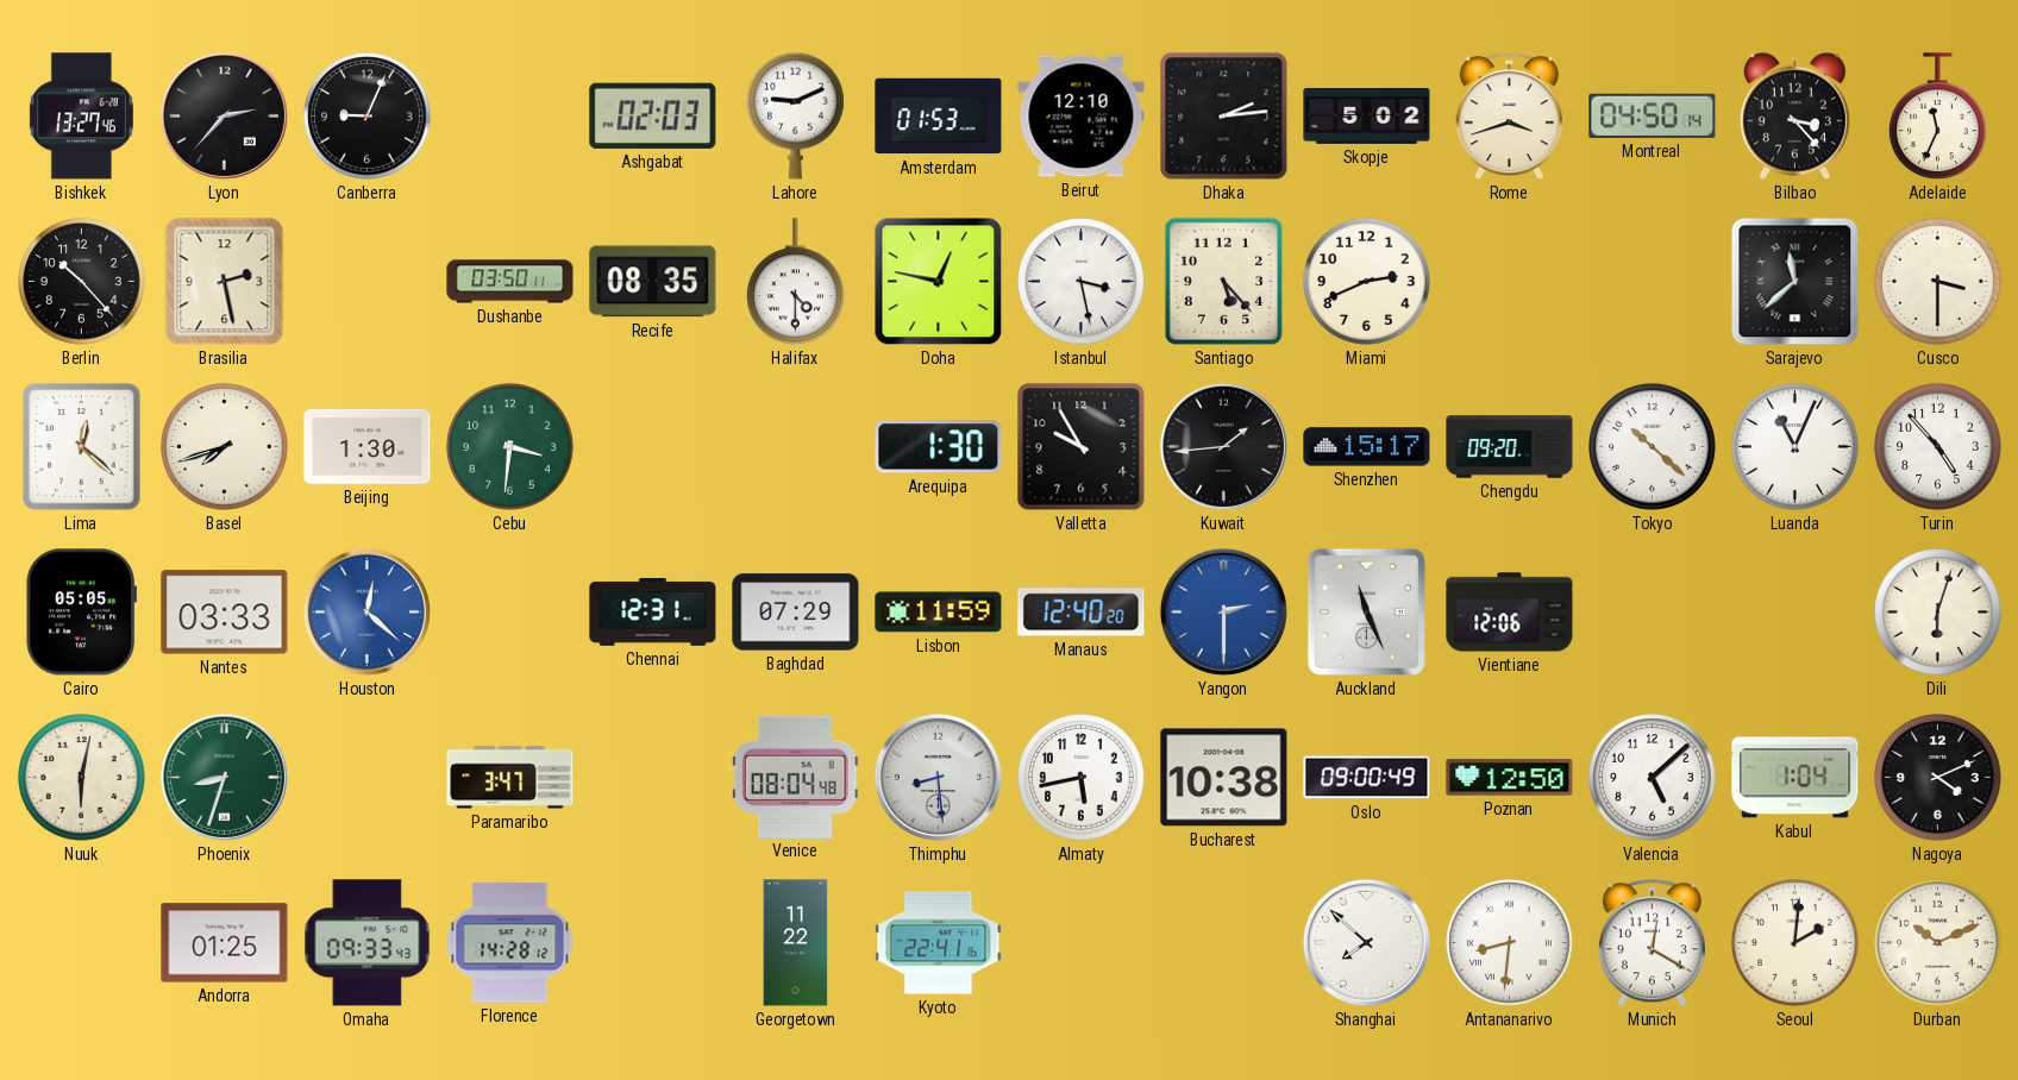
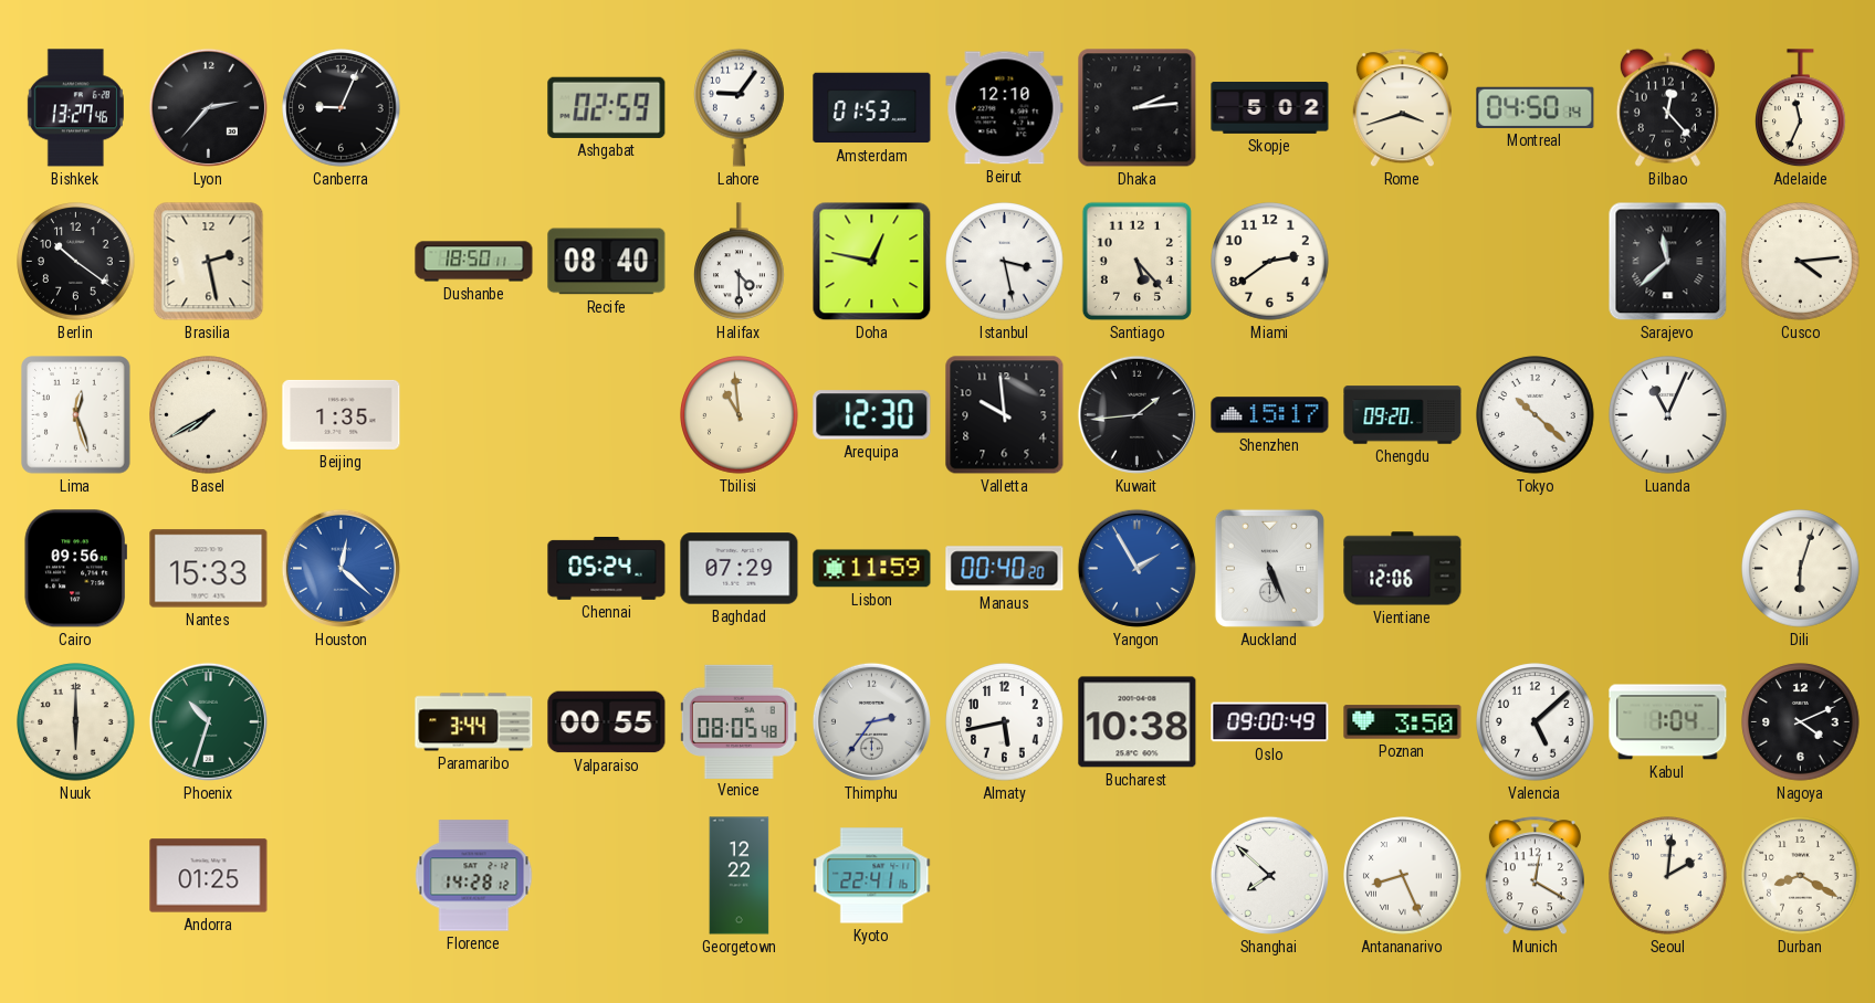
Ashgabat: 02:03 -> 02:59
Lahore: 9:11 -> 9:06
Bilbao: 3:23 -> 12:23
Berlin: 10:23 -> 10:21
Dushanbe: 03:50 -> 18:50
Recife: 08:35 -> 08:40
Miami: 2:41 -> 2:39
Cusco: 3:30 -> 4:14
Lima: 12:22 -> 12:27
Basel: 7:42 -> 7:40
Beijing: 1:30 -> 1:35
Cebu: 3:31 -> none
Tbilisi: none -> 10:59
Arequipa: 1:30 -> 12:30
Valletta: 9:55 -> 9:59
Turin: 4:53 -> none
Cairo: 05:05 -> 09:56
Nantes: 03:33 -> 15:33
Chennai: 12:31 -> 05:24
Manaus: 12:40 -> 00:40
Yangon: 2:30 -> 1:55
Auckland: 11:26 -> 5:26
Nuuk: 6:02 -> 6:00
Phoenix: 8:33 -> 10:33
Paramaribo: 3:47 -> 3:44
Valparaiso: none -> 00:55
Venice: 08:04 -> 08:05
Thimphu: 8:29 -> 2:36
Poznan: 12:50 -> 3:50
Omaha: 09:33 -> none
Georgetown: 11:22 -> 12:22
Antananarivo: 8:31 -> 8:26
Durban: 10:11 -> 8:20
